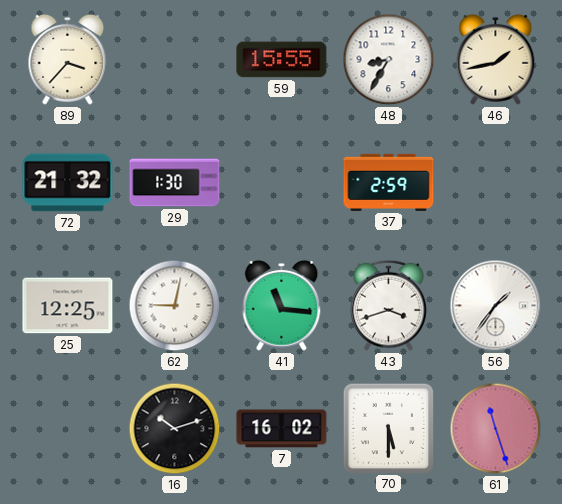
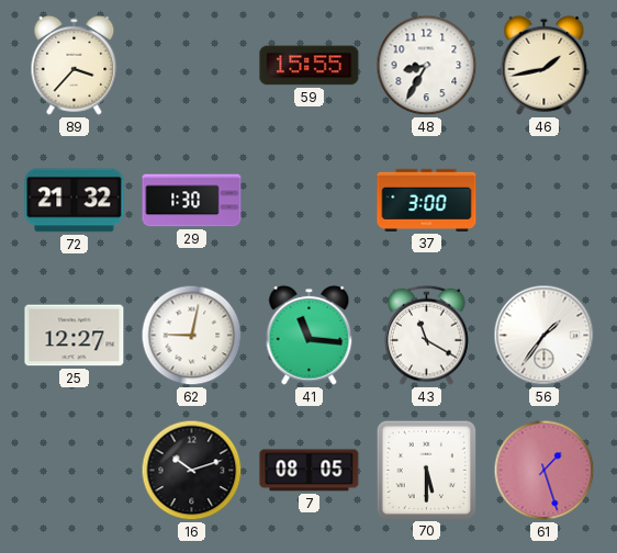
37: 2:59 -> 3:00
25: 12:25 -> 12:27
43: 3:42 -> 11:20
7: 16:02 -> 08:05
61: 11:27 -> 1:27
